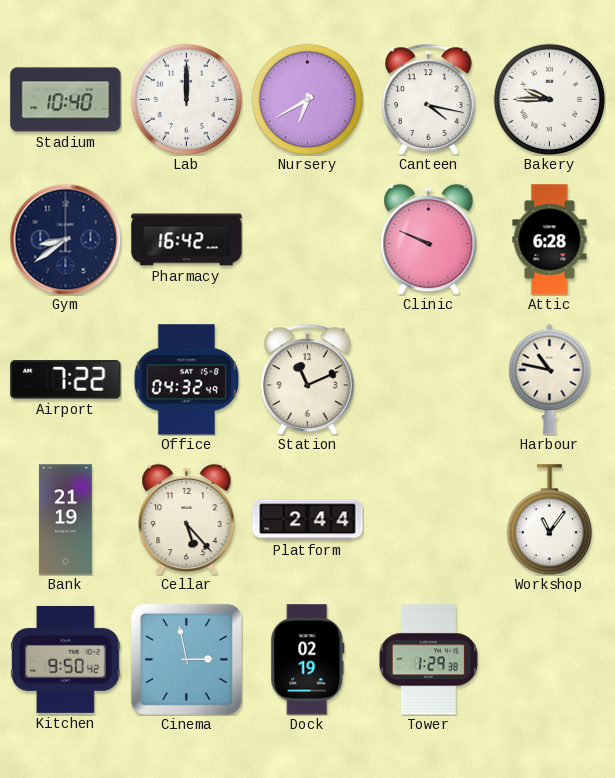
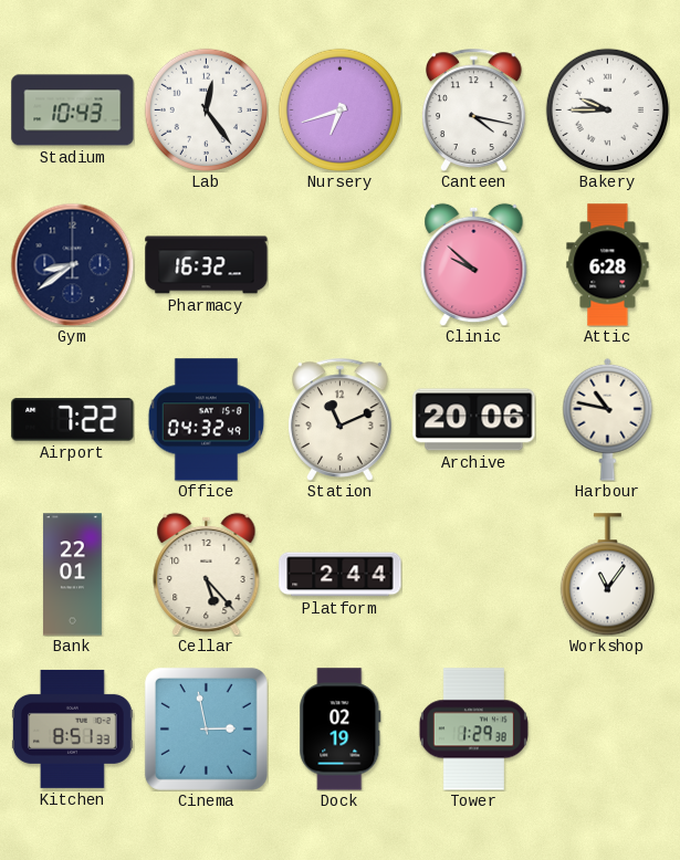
Stadium: 10:40 -> 10:43
Lab: 12:00 -> 12:24
Nursery: 6:40 -> 6:42
Pharmacy: 16:42 -> 16:32
Clinic: 9:49 -> 9:52
Archive: none -> 20:06
Bank: 21:19 -> 22:01
Kitchen: 9:50 -> 8:51
